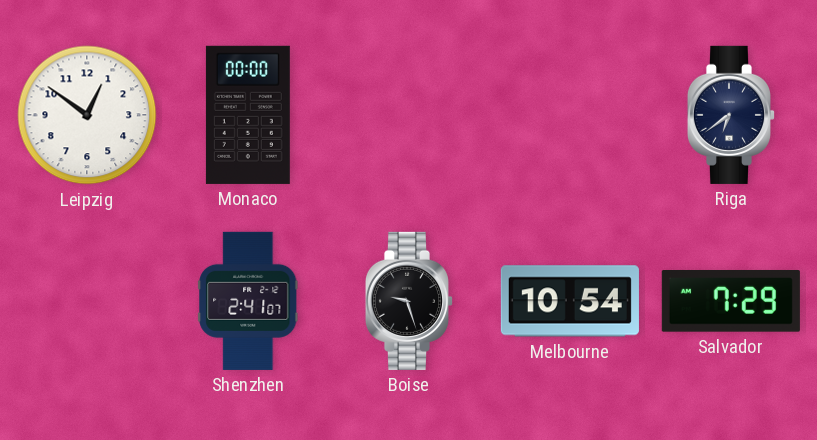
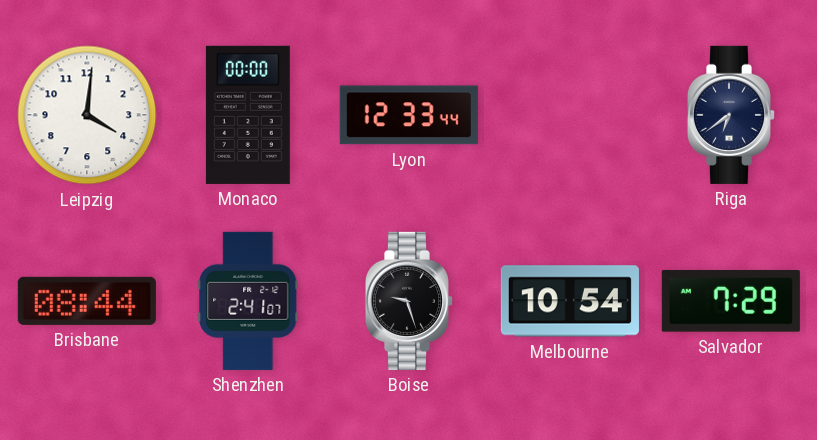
Leipzig: 12:51 -> 4:01
Lyon: none -> 12:33
Brisbane: none -> 08:44
